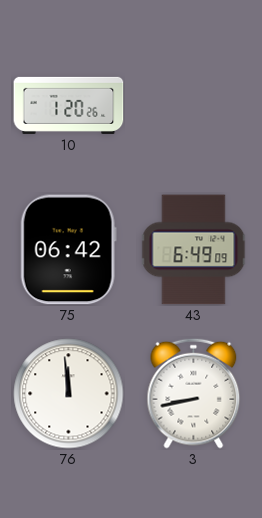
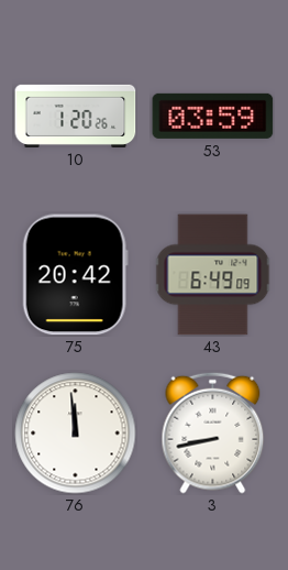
53: none -> 03:59
75: 06:42 -> 20:42
